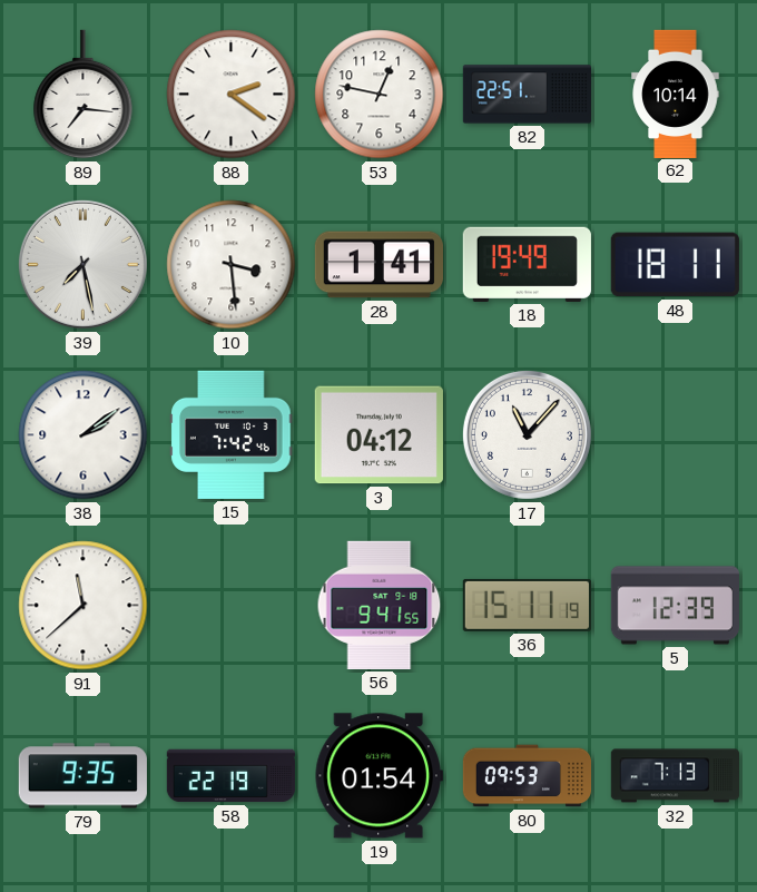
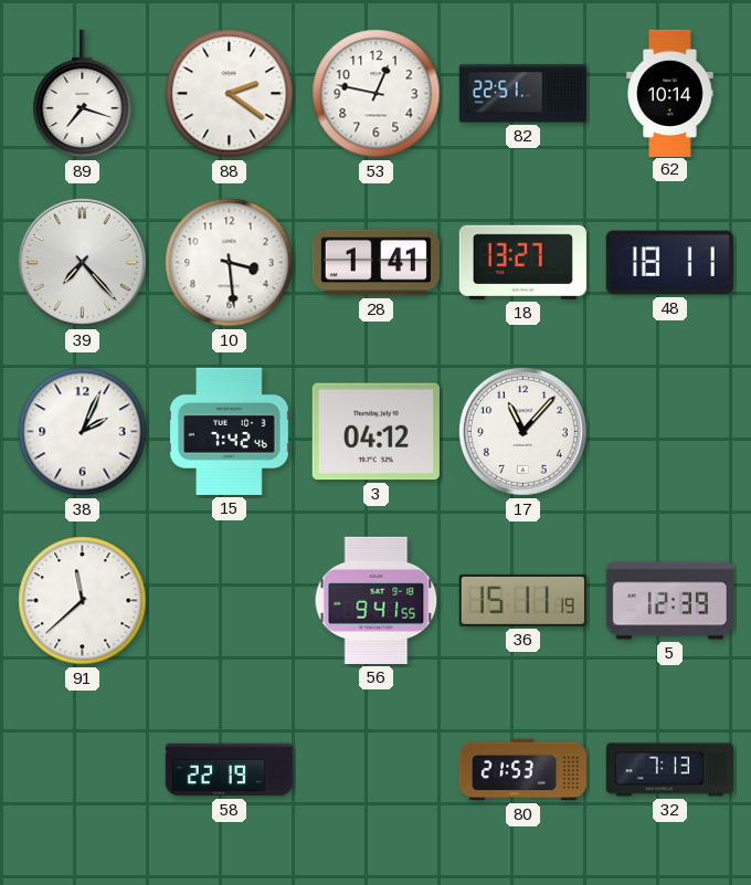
89: 7:16 -> 7:18
39: 7:28 -> 7:23
18: 19:49 -> 13:27
38: 2:09 -> 2:04
79: 9:35 -> none
19: 01:54 -> none
80: 09:53 -> 21:53
